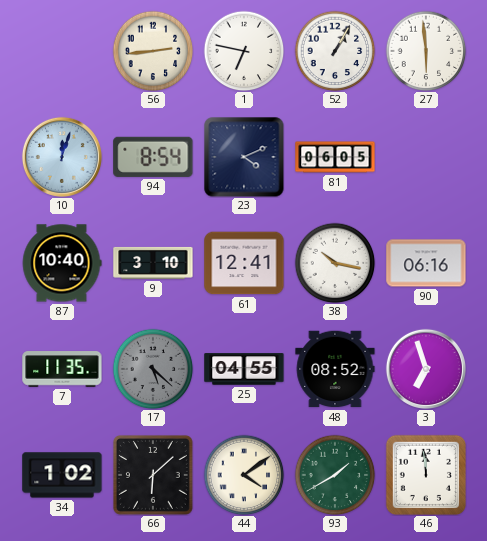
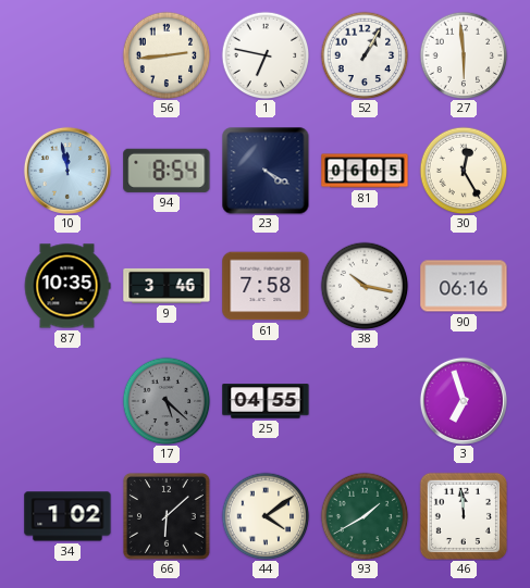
10: 12:03 -> 11:58
23: 4:11 -> 4:20
30: none -> 12:25
87: 10:40 -> 10:35
9: 3:10 -> 3:46
61: 12:41 -> 7:58
7: 11:35 -> none
48: 08:52 -> none
